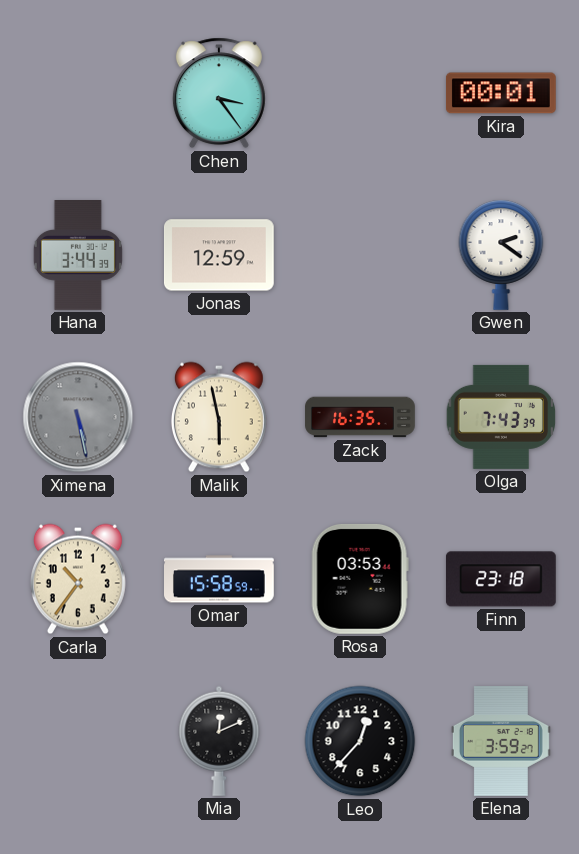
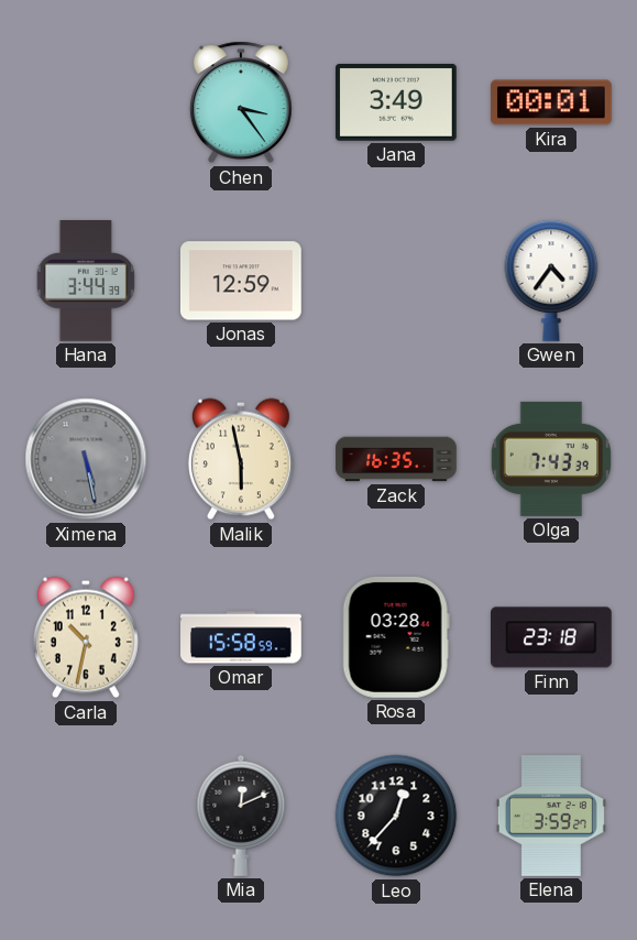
Jana: none -> 3:49
Gwen: 2:21 -> 4:36
Carla: 10:36 -> 10:32
Rosa: 03:53 -> 03:28
